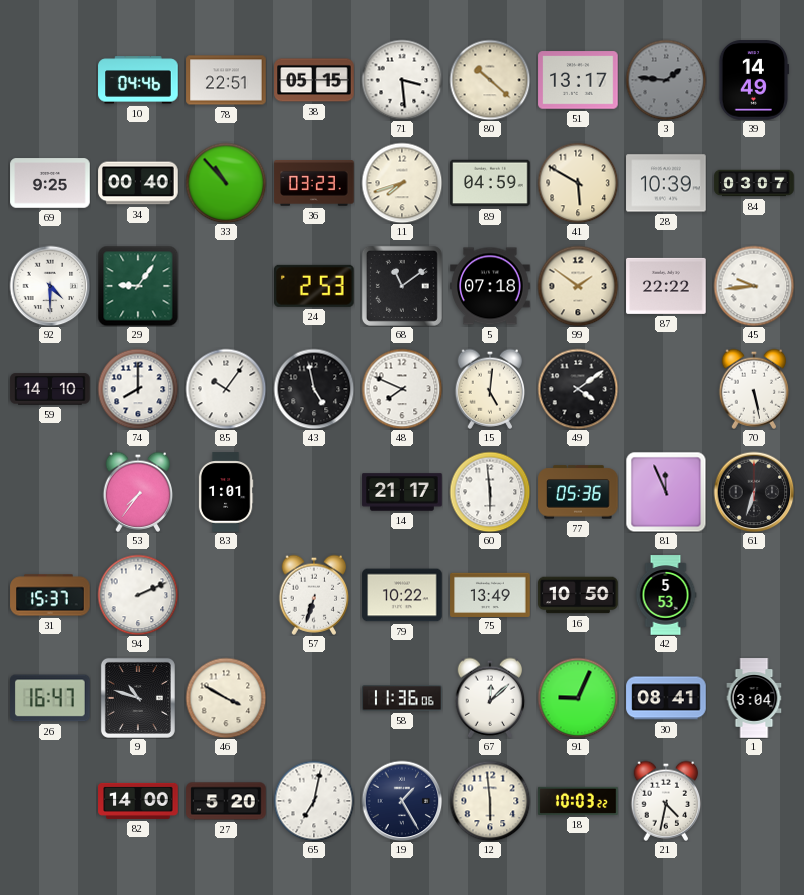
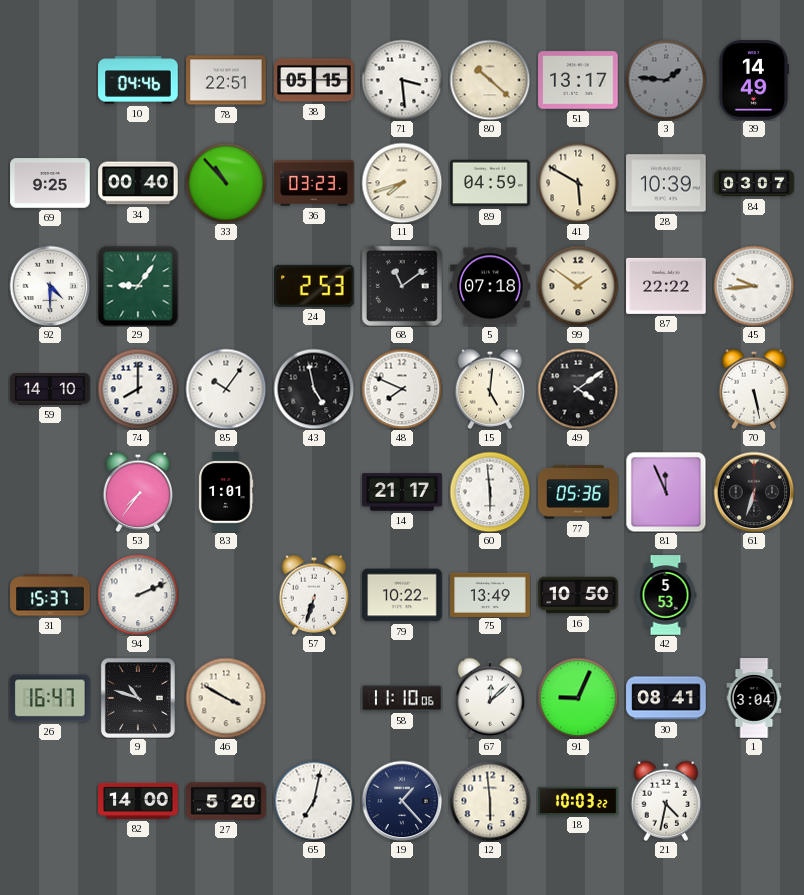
58: 11:36 -> 11:10
19: 1:25 -> 1:23
